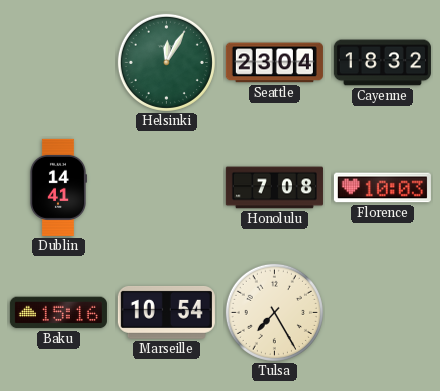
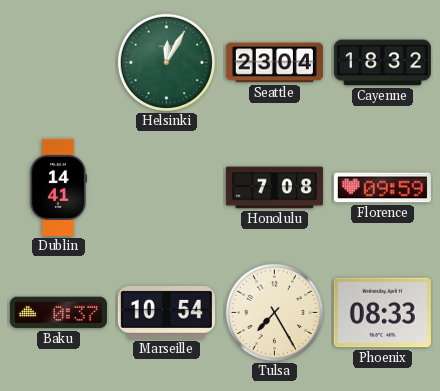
Florence: 10:03 -> 09:59
Baku: 15:16 -> 0:37
Phoenix: none -> 08:33
